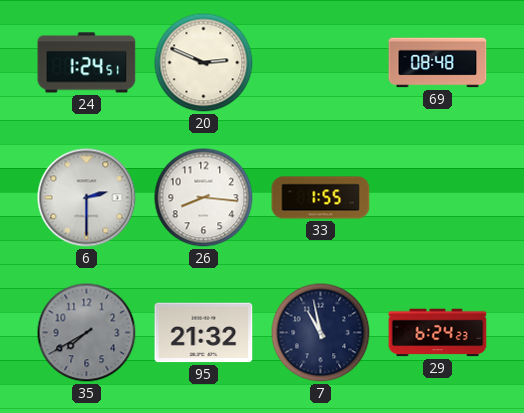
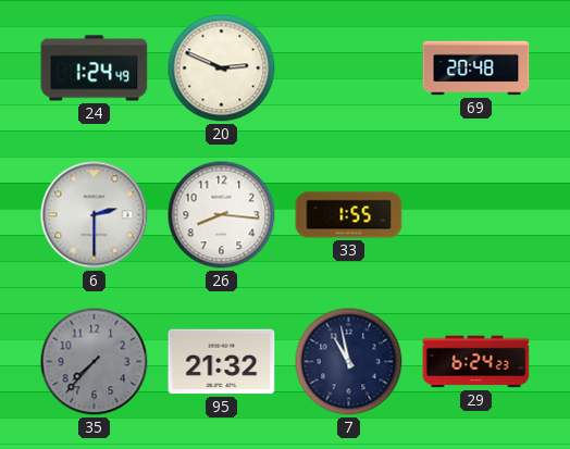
24: 1:24:51 -> 1:24:49
69: 08:48 -> 20:48
35: 7:40 -> 7:37
